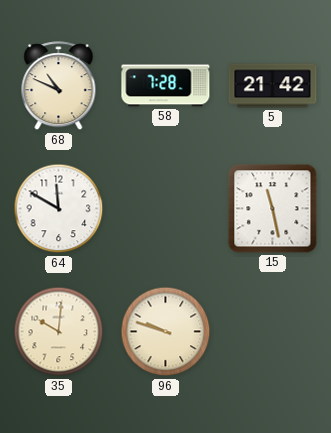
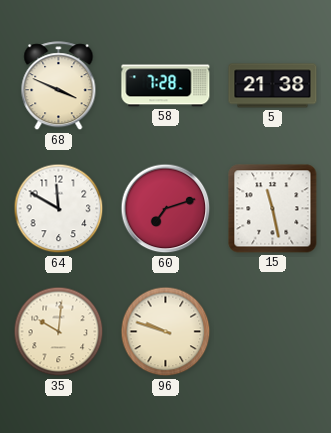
68: 10:49 -> 3:49
5: 21:42 -> 21:38
60: none -> 7:12
